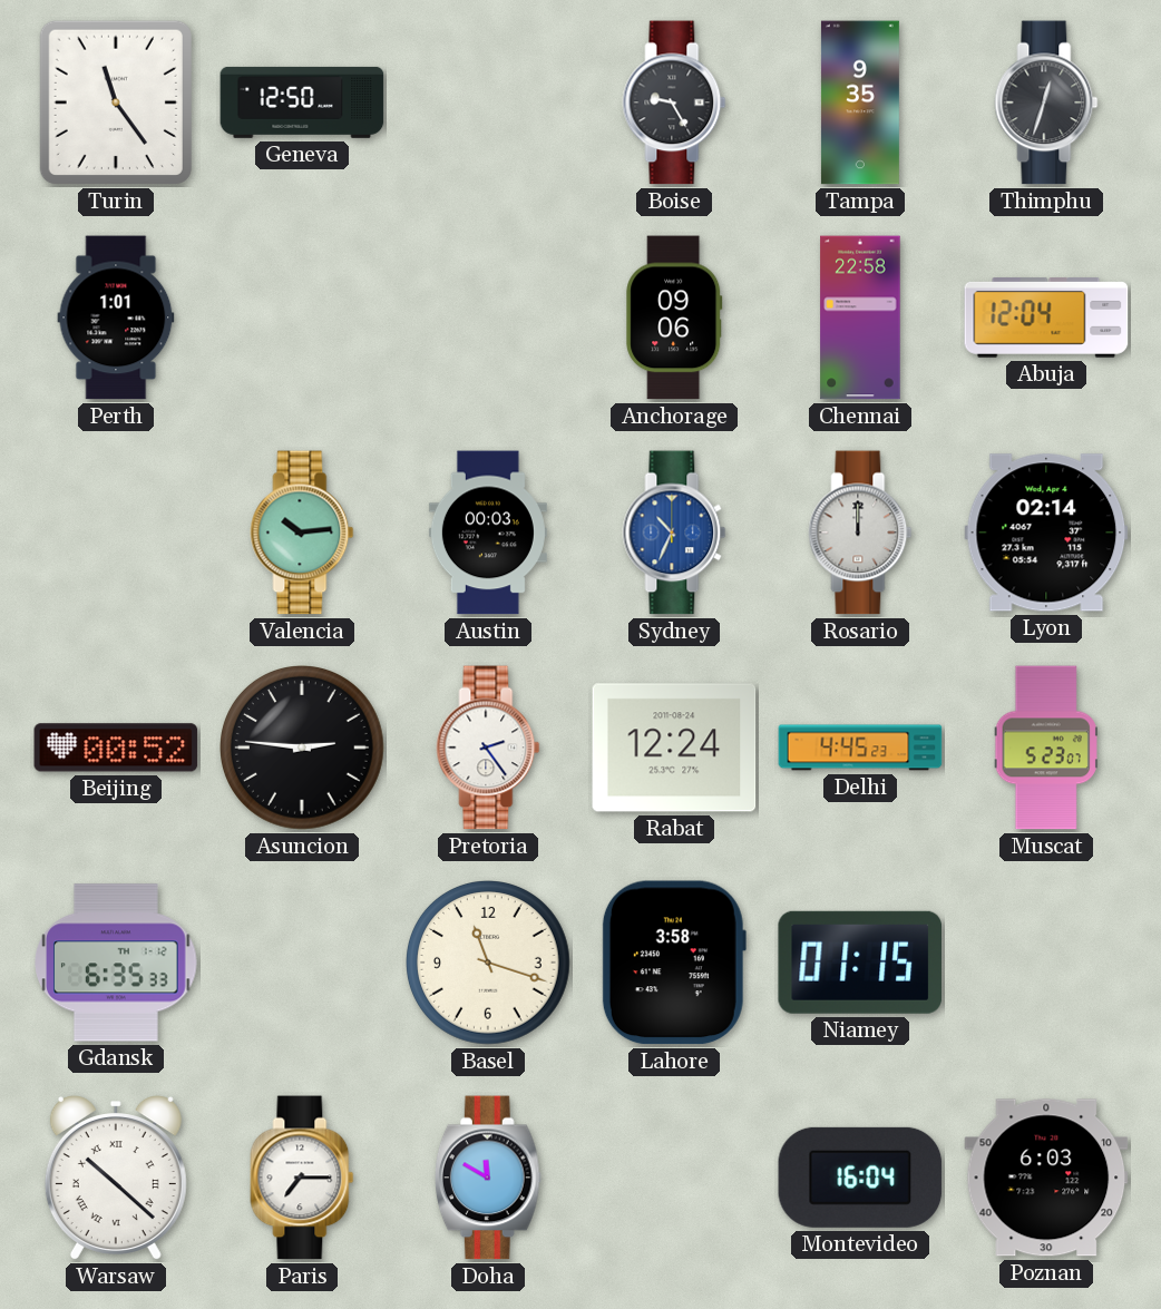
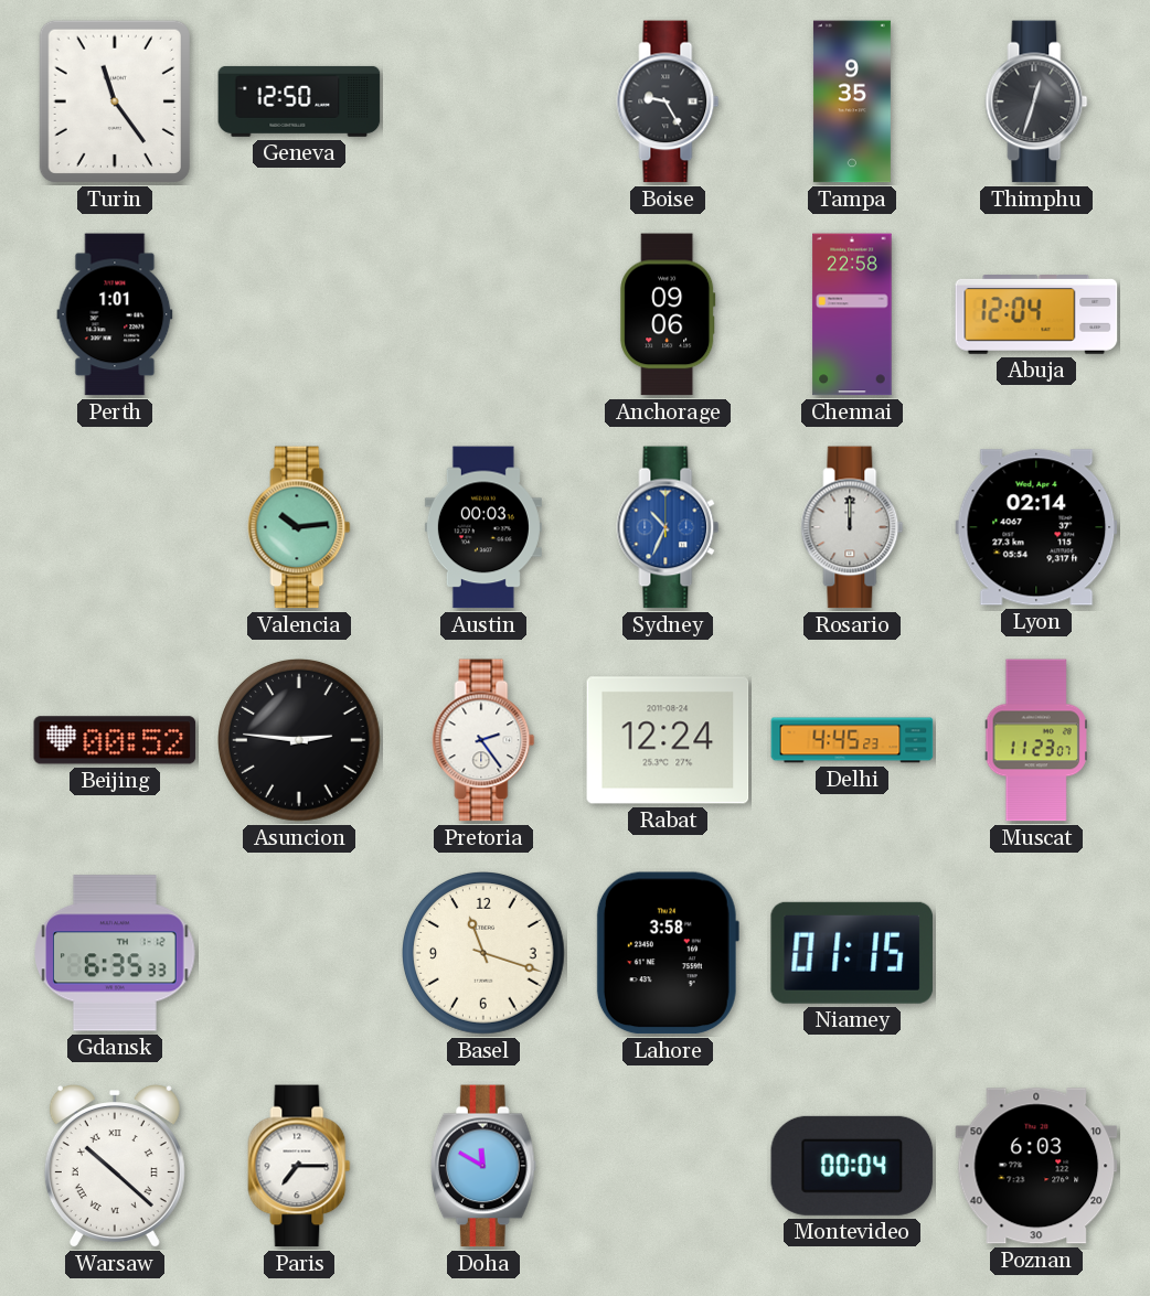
Muscat: 5:23 -> 11:23
Montevideo: 16:04 -> 00:04
